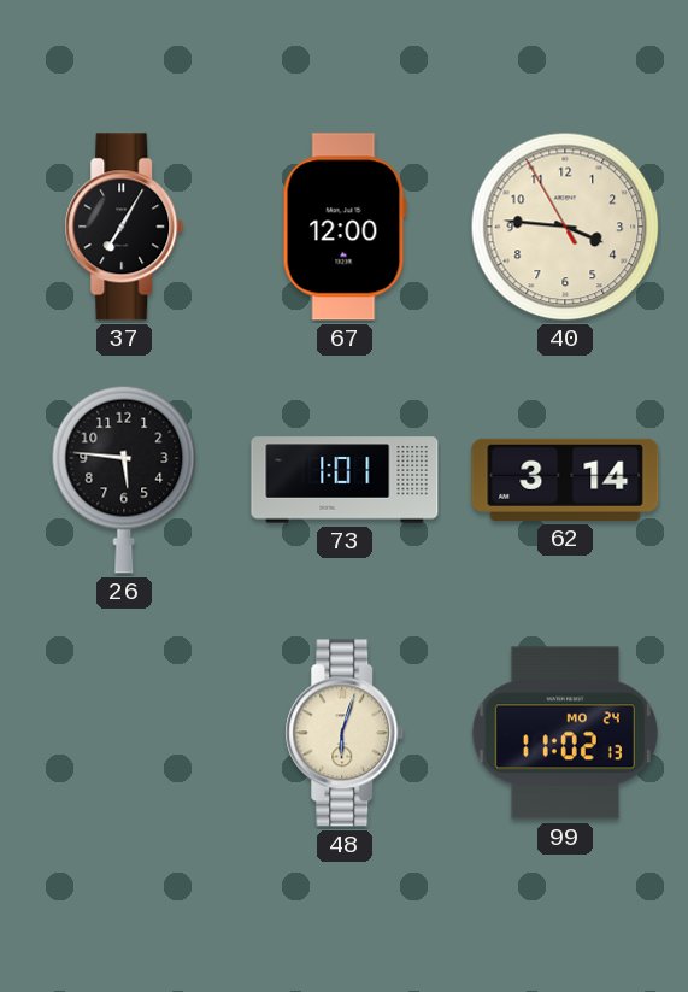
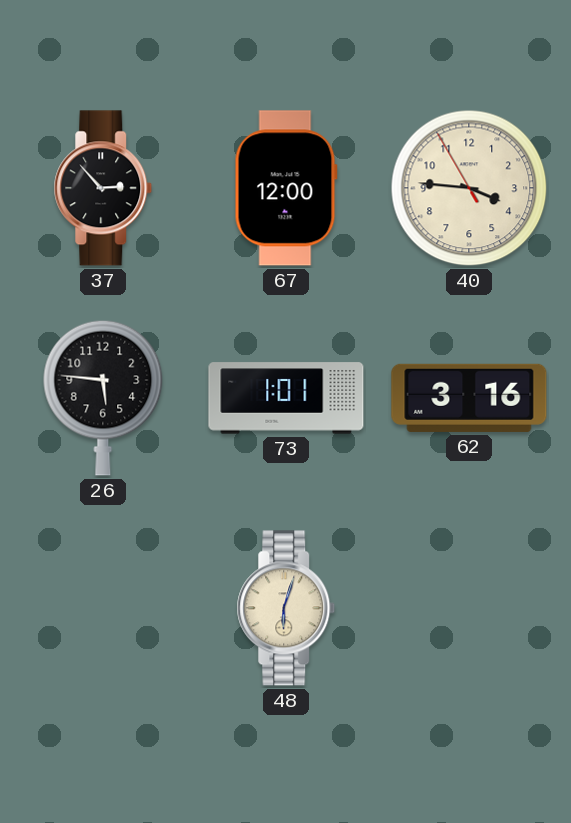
37: 7:05 -> 2:53
62: 3:14 -> 3:16
99: 11:02 -> none
